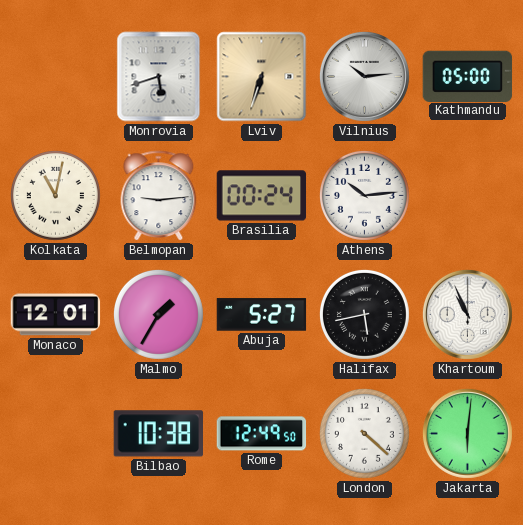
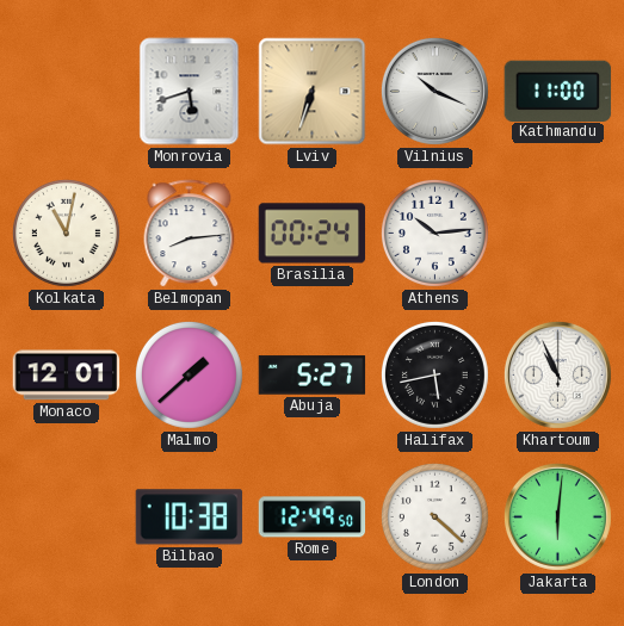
Vilnius: 10:14 -> 10:19
Kathmandu: 05:00 -> 11:00
Belmopan: 9:14 -> 8:14
Malmo: 1:35 -> 1:38
